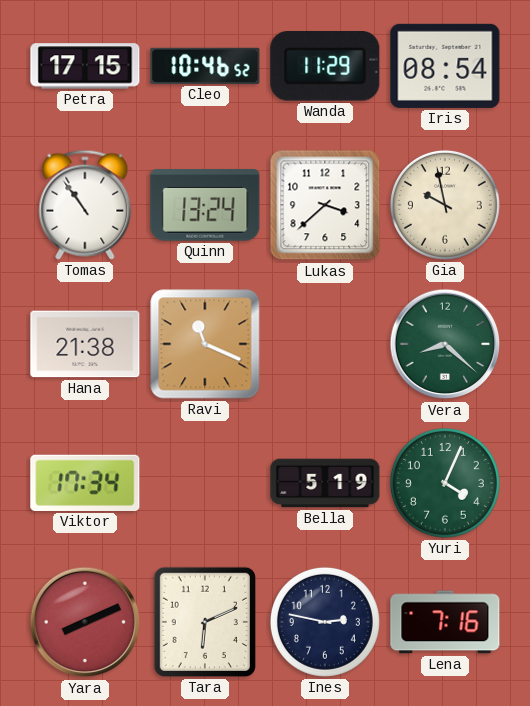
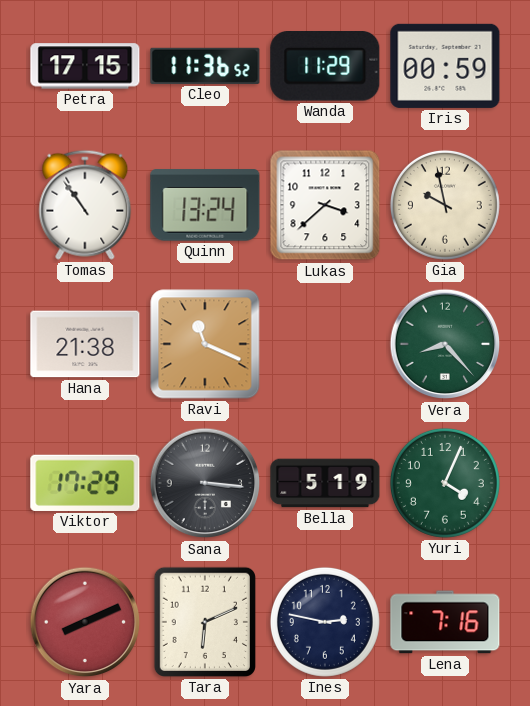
Cleo: 10:46 -> 11:36
Iris: 08:54 -> 00:59
Vera: 8:22 -> 8:23
Viktor: 17:34 -> 17:29
Sana: none -> 3:16
